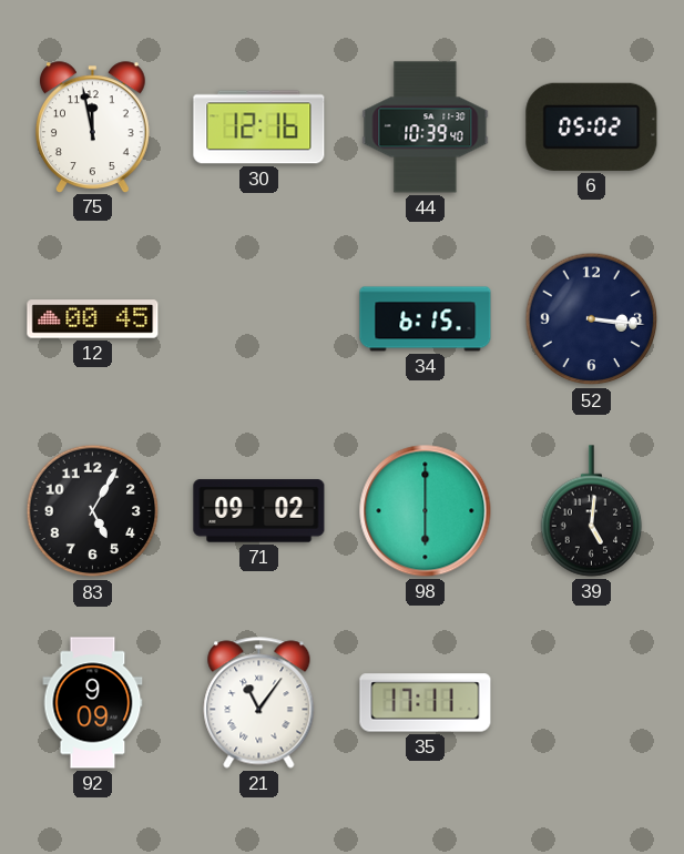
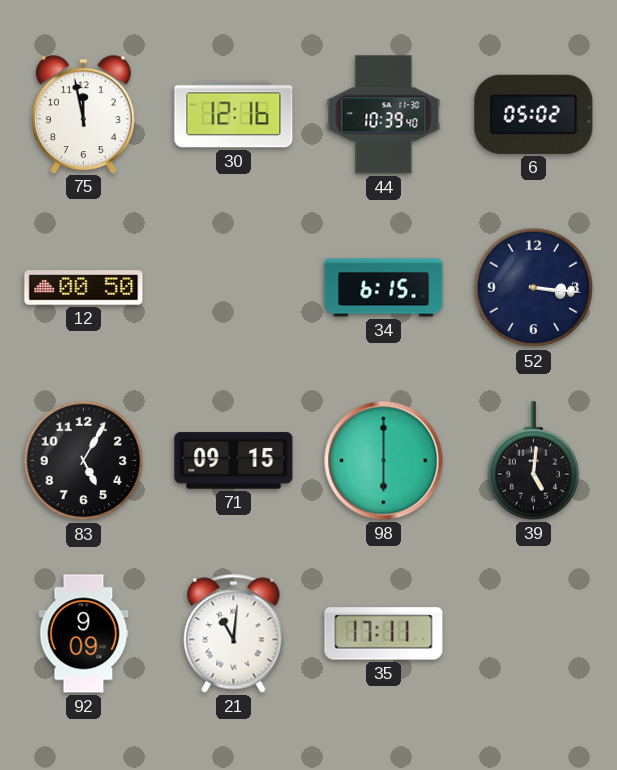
12: 00:45 -> 00:50
71: 09:02 -> 09:15
21: 11:06 -> 11:01
